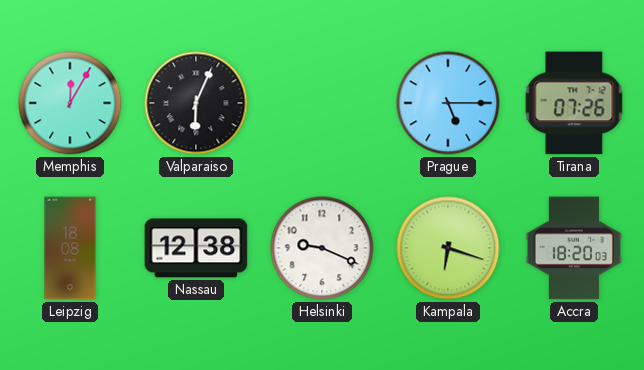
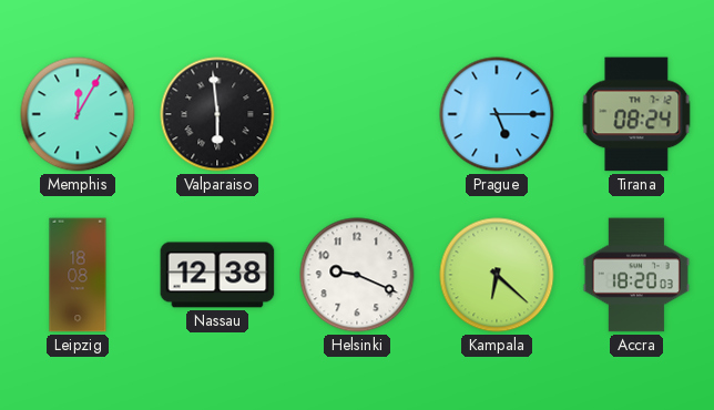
Valparaiso: 6:04 -> 5:59
Tirana: 07:26 -> 08:24
Kampala: 6:18 -> 6:22
